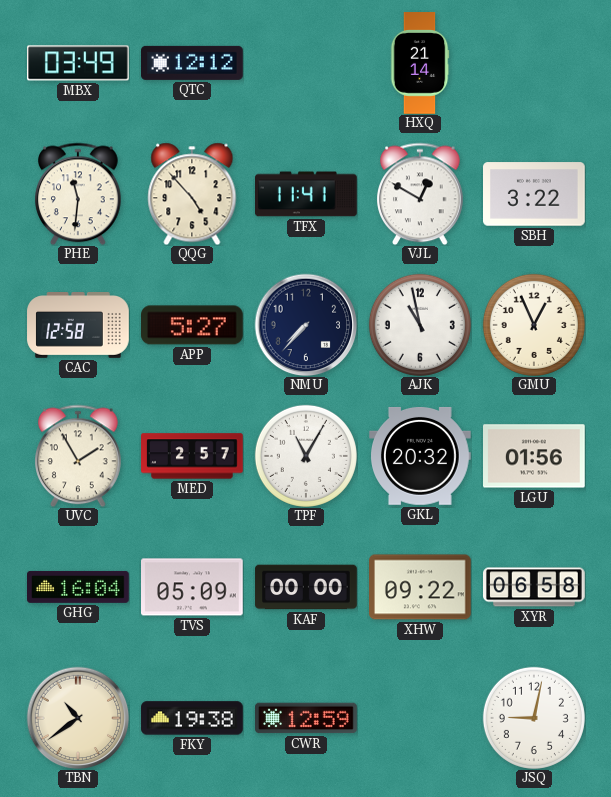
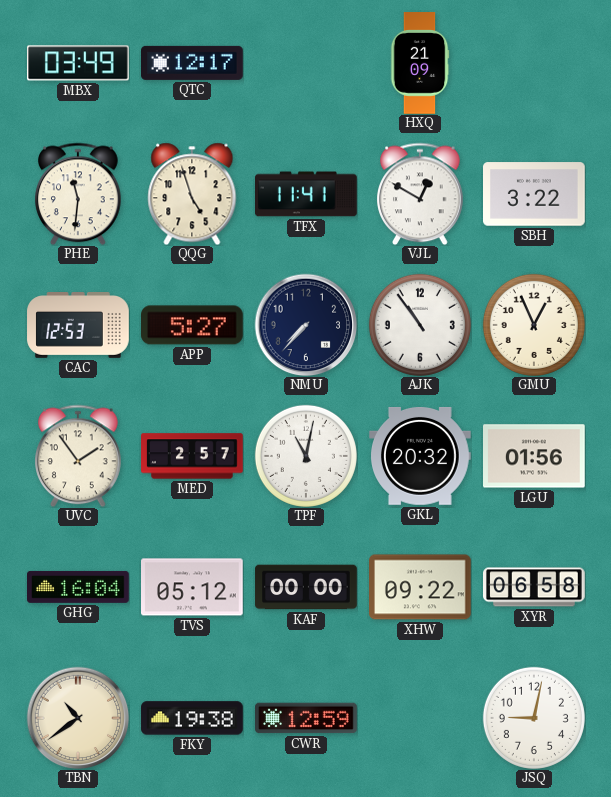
QTC: 12:12 -> 12:17
HXQ: 21:14 -> 21:09
QQG: 4:53 -> 4:57
CAC: 12:58 -> 12:53
AJK: 10:58 -> 10:54
UVC: 1:55 -> 1:54
TPF: 11:05 -> 11:02
TVS: 05:09 -> 05:12
